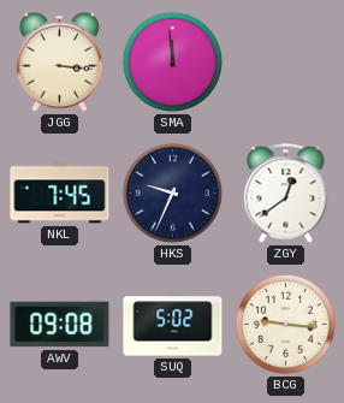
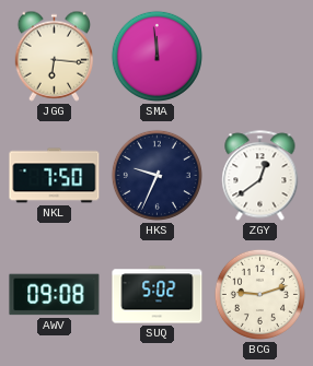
JGG: 3:16 -> 6:16
NKL: 7:45 -> 7:50
BCG: 9:16 -> 9:12
